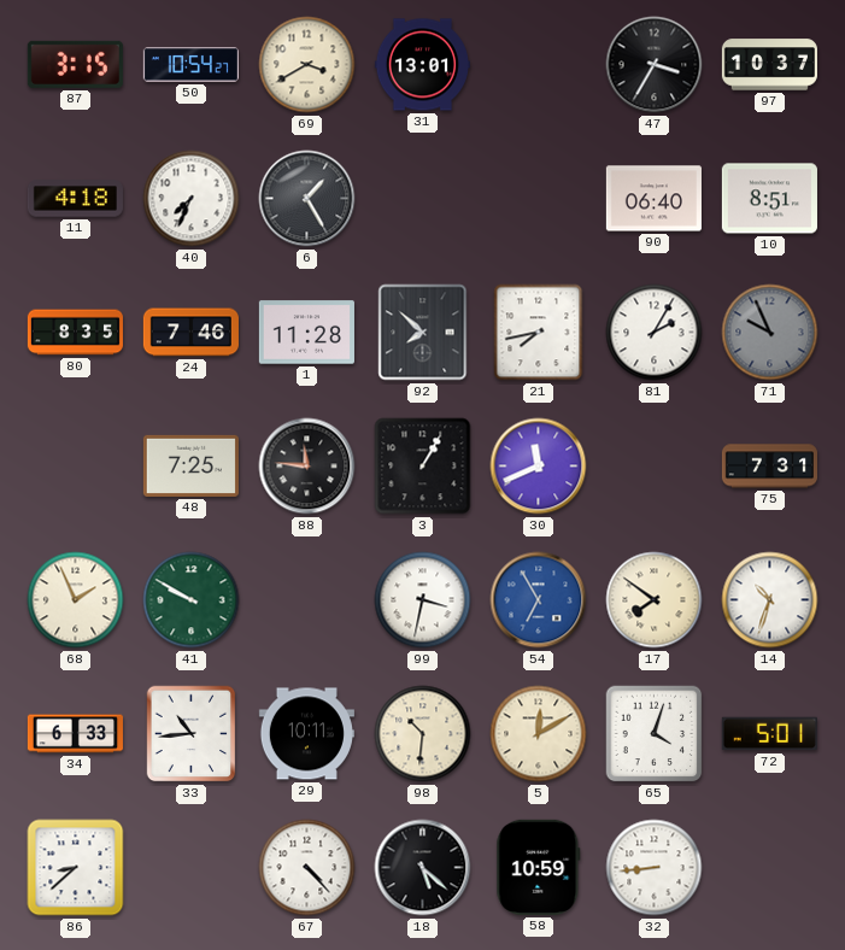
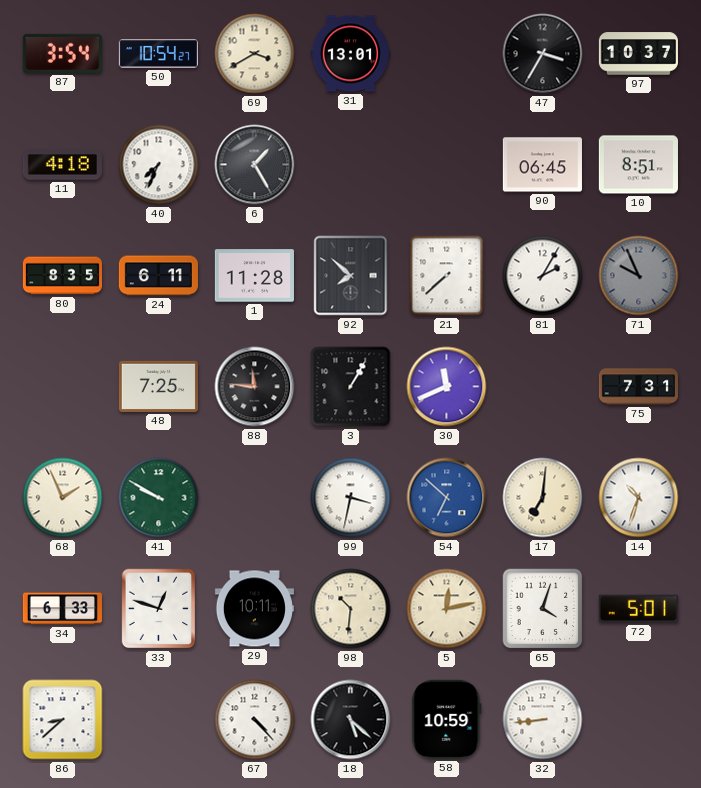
87: 3:15 -> 3:54
90: 06:40 -> 06:45
24: 7:46 -> 6:11
21: 7:43 -> 7:38
54: 6:55 -> 6:52
17: 7:51 -> 7:01
33: 10:44 -> 12:48
5: 12:10 -> 12:13
